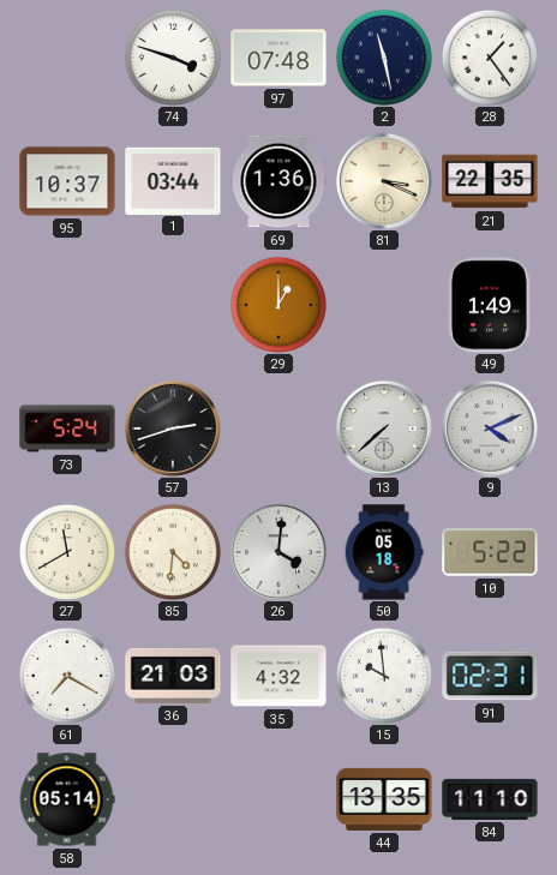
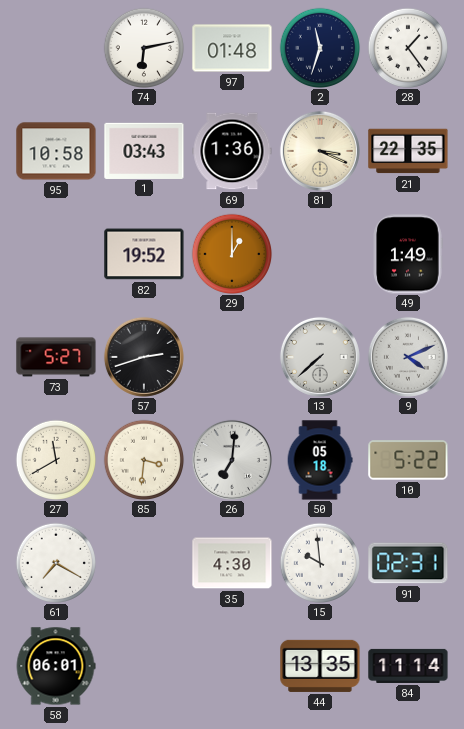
74: 3:48 -> 6:13
97: 07:48 -> 01:48
2: 11:28 -> 11:33
95: 10:37 -> 10:58
1: 03:44 -> 03:43
82: none -> 19:52
73: 5:24 -> 5:27
85: 4:31 -> 3:31
26: 4:01 -> 7:01
36: 21:03 -> none
35: 4:32 -> 4:30
58: 05:14 -> 06:01
84: 11:10 -> 11:14
